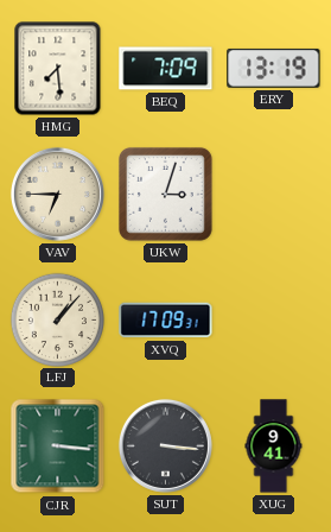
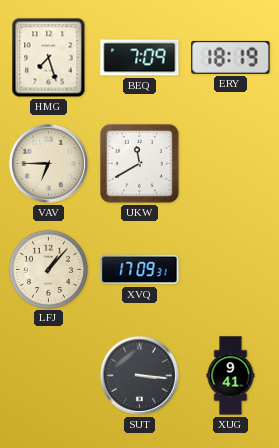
HMG: 7:29 -> 7:27
ERY: 13:19 -> 18:19
UKW: 3:03 -> 11:40
CJR: 3:16 -> none
